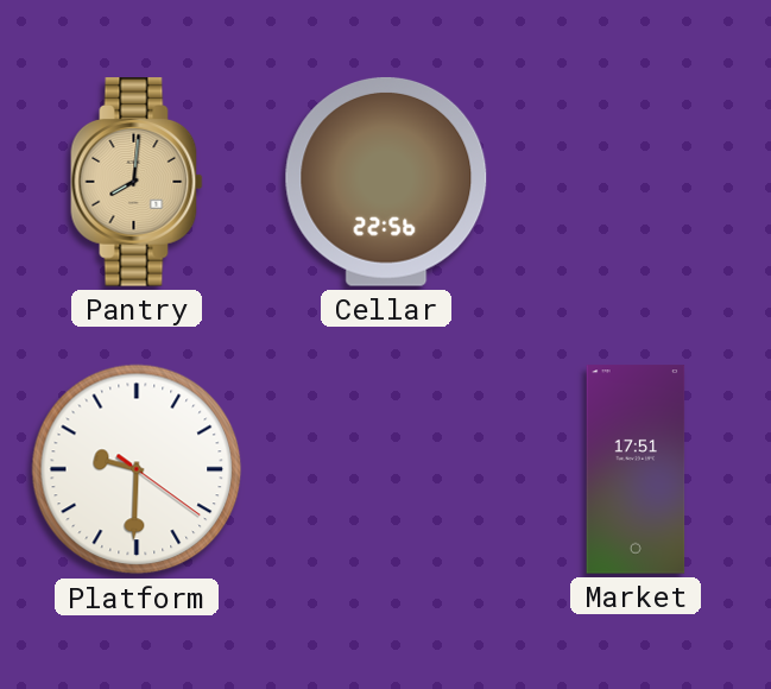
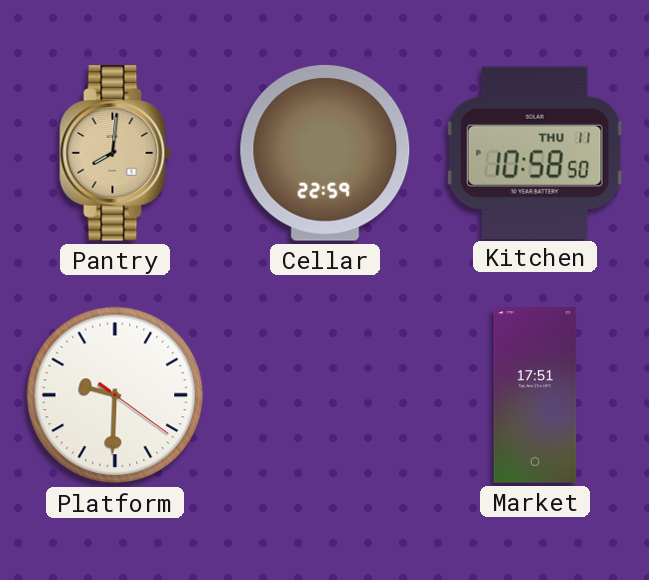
Cellar: 22:56 -> 22:59
Kitchen: none -> 10:58
